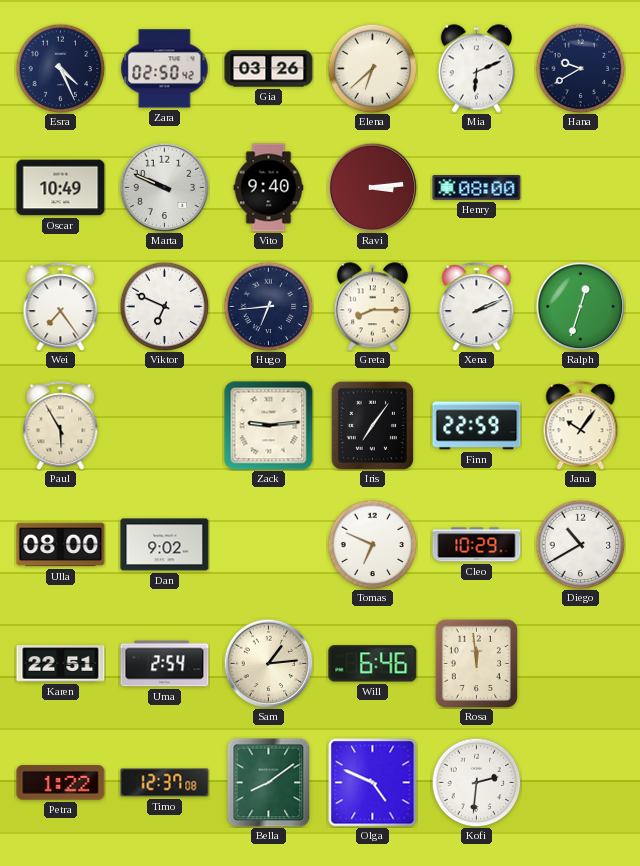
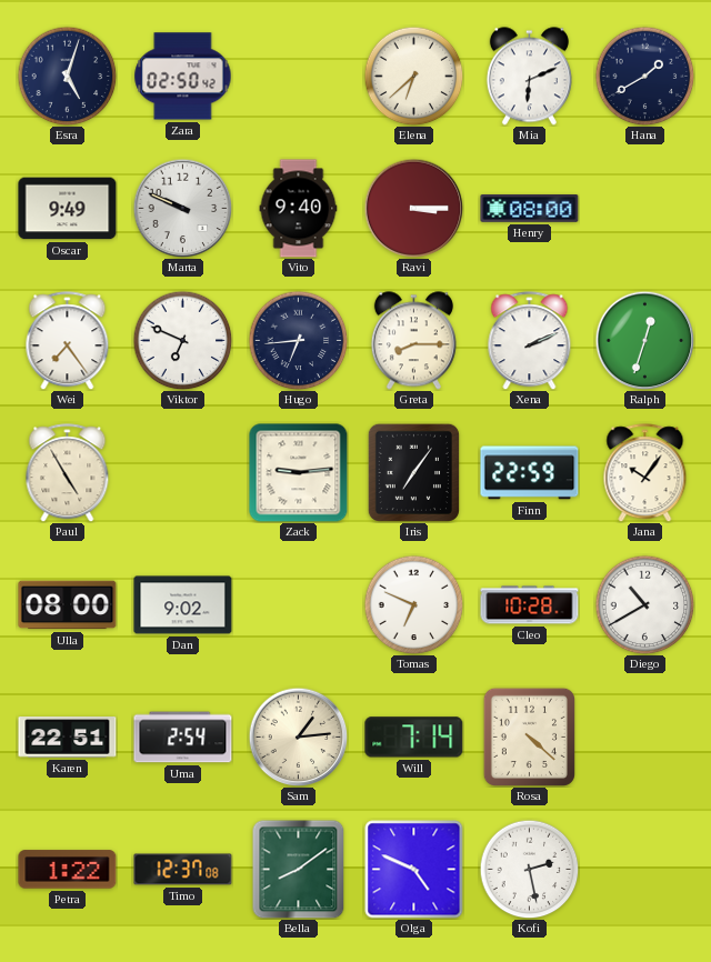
Esra: 4:26 -> 5:03
Gia: 03:26 -> none
Hana: 9:40 -> 1:40
Oscar: 10:49 -> 9:49
Ravi: 3:14 -> 3:15
Paul: 5:55 -> 4:55
Cleo: 10:29 -> 10:28
Will: 6:46 -> 7:14
Rosa: 11:59 -> 4:22
Kofi: 2:31 -> 2:28
